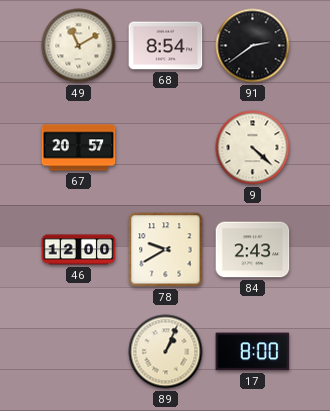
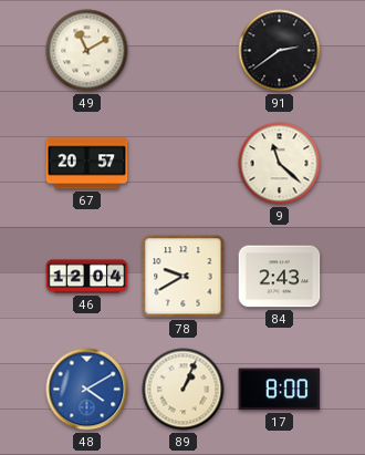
68: 8:54 -> none
9: 4:22 -> 11:22
46: 12:00 -> 12:04
48: none -> 4:10
